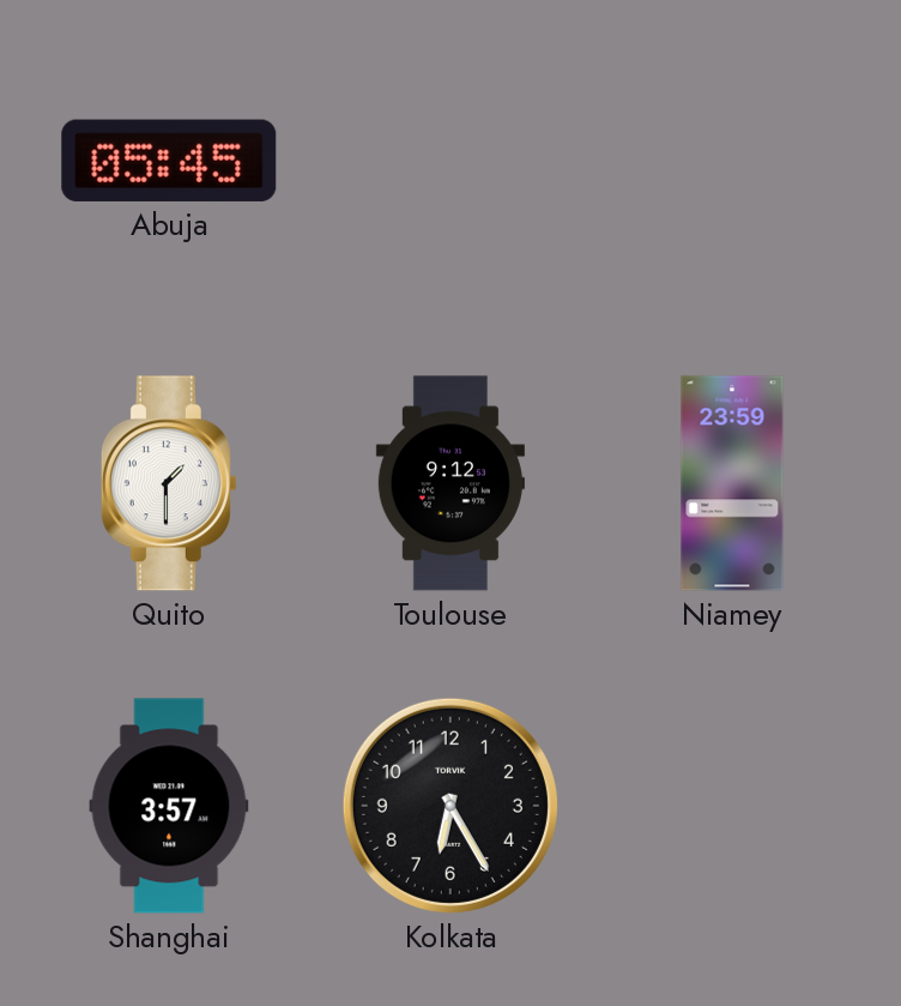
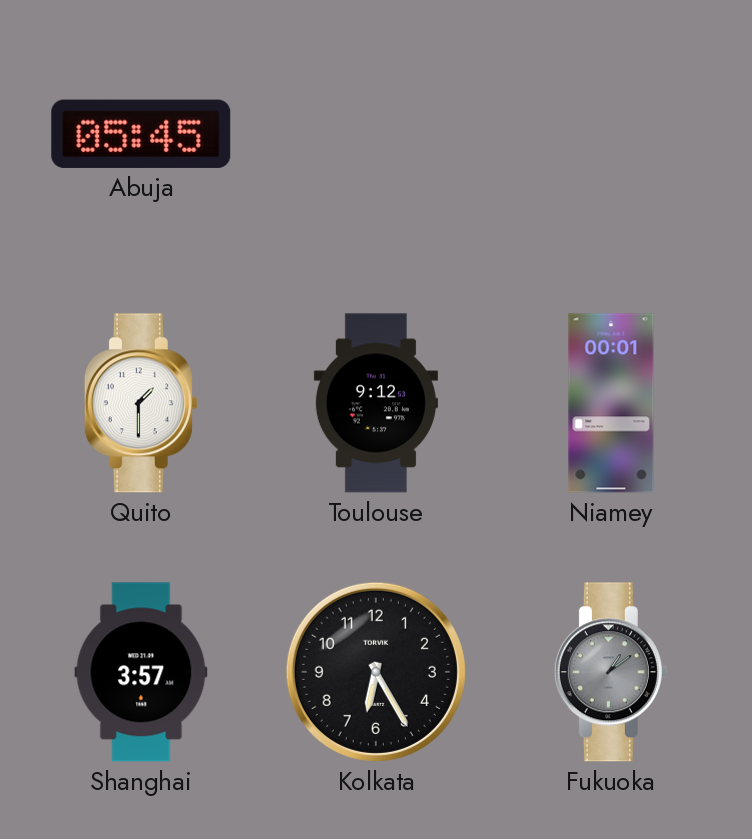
Niamey: 23:59 -> 00:01
Fukuoka: none -> 1:09
